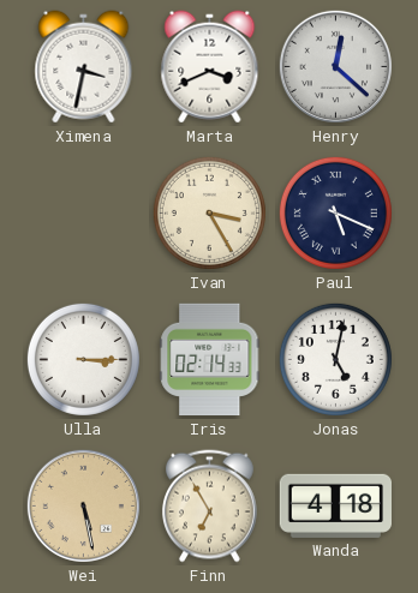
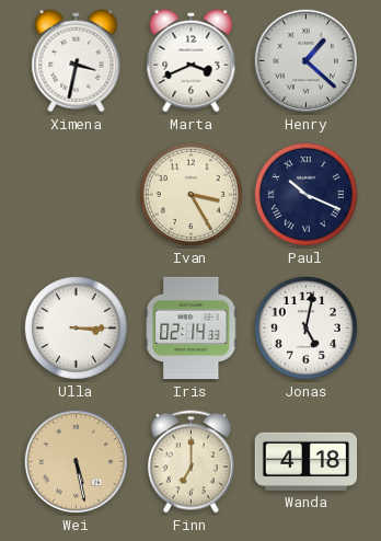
Henry: 12:22 -> 1:22
Paul: 5:19 -> 10:19
Finn: 6:55 -> 7:00
